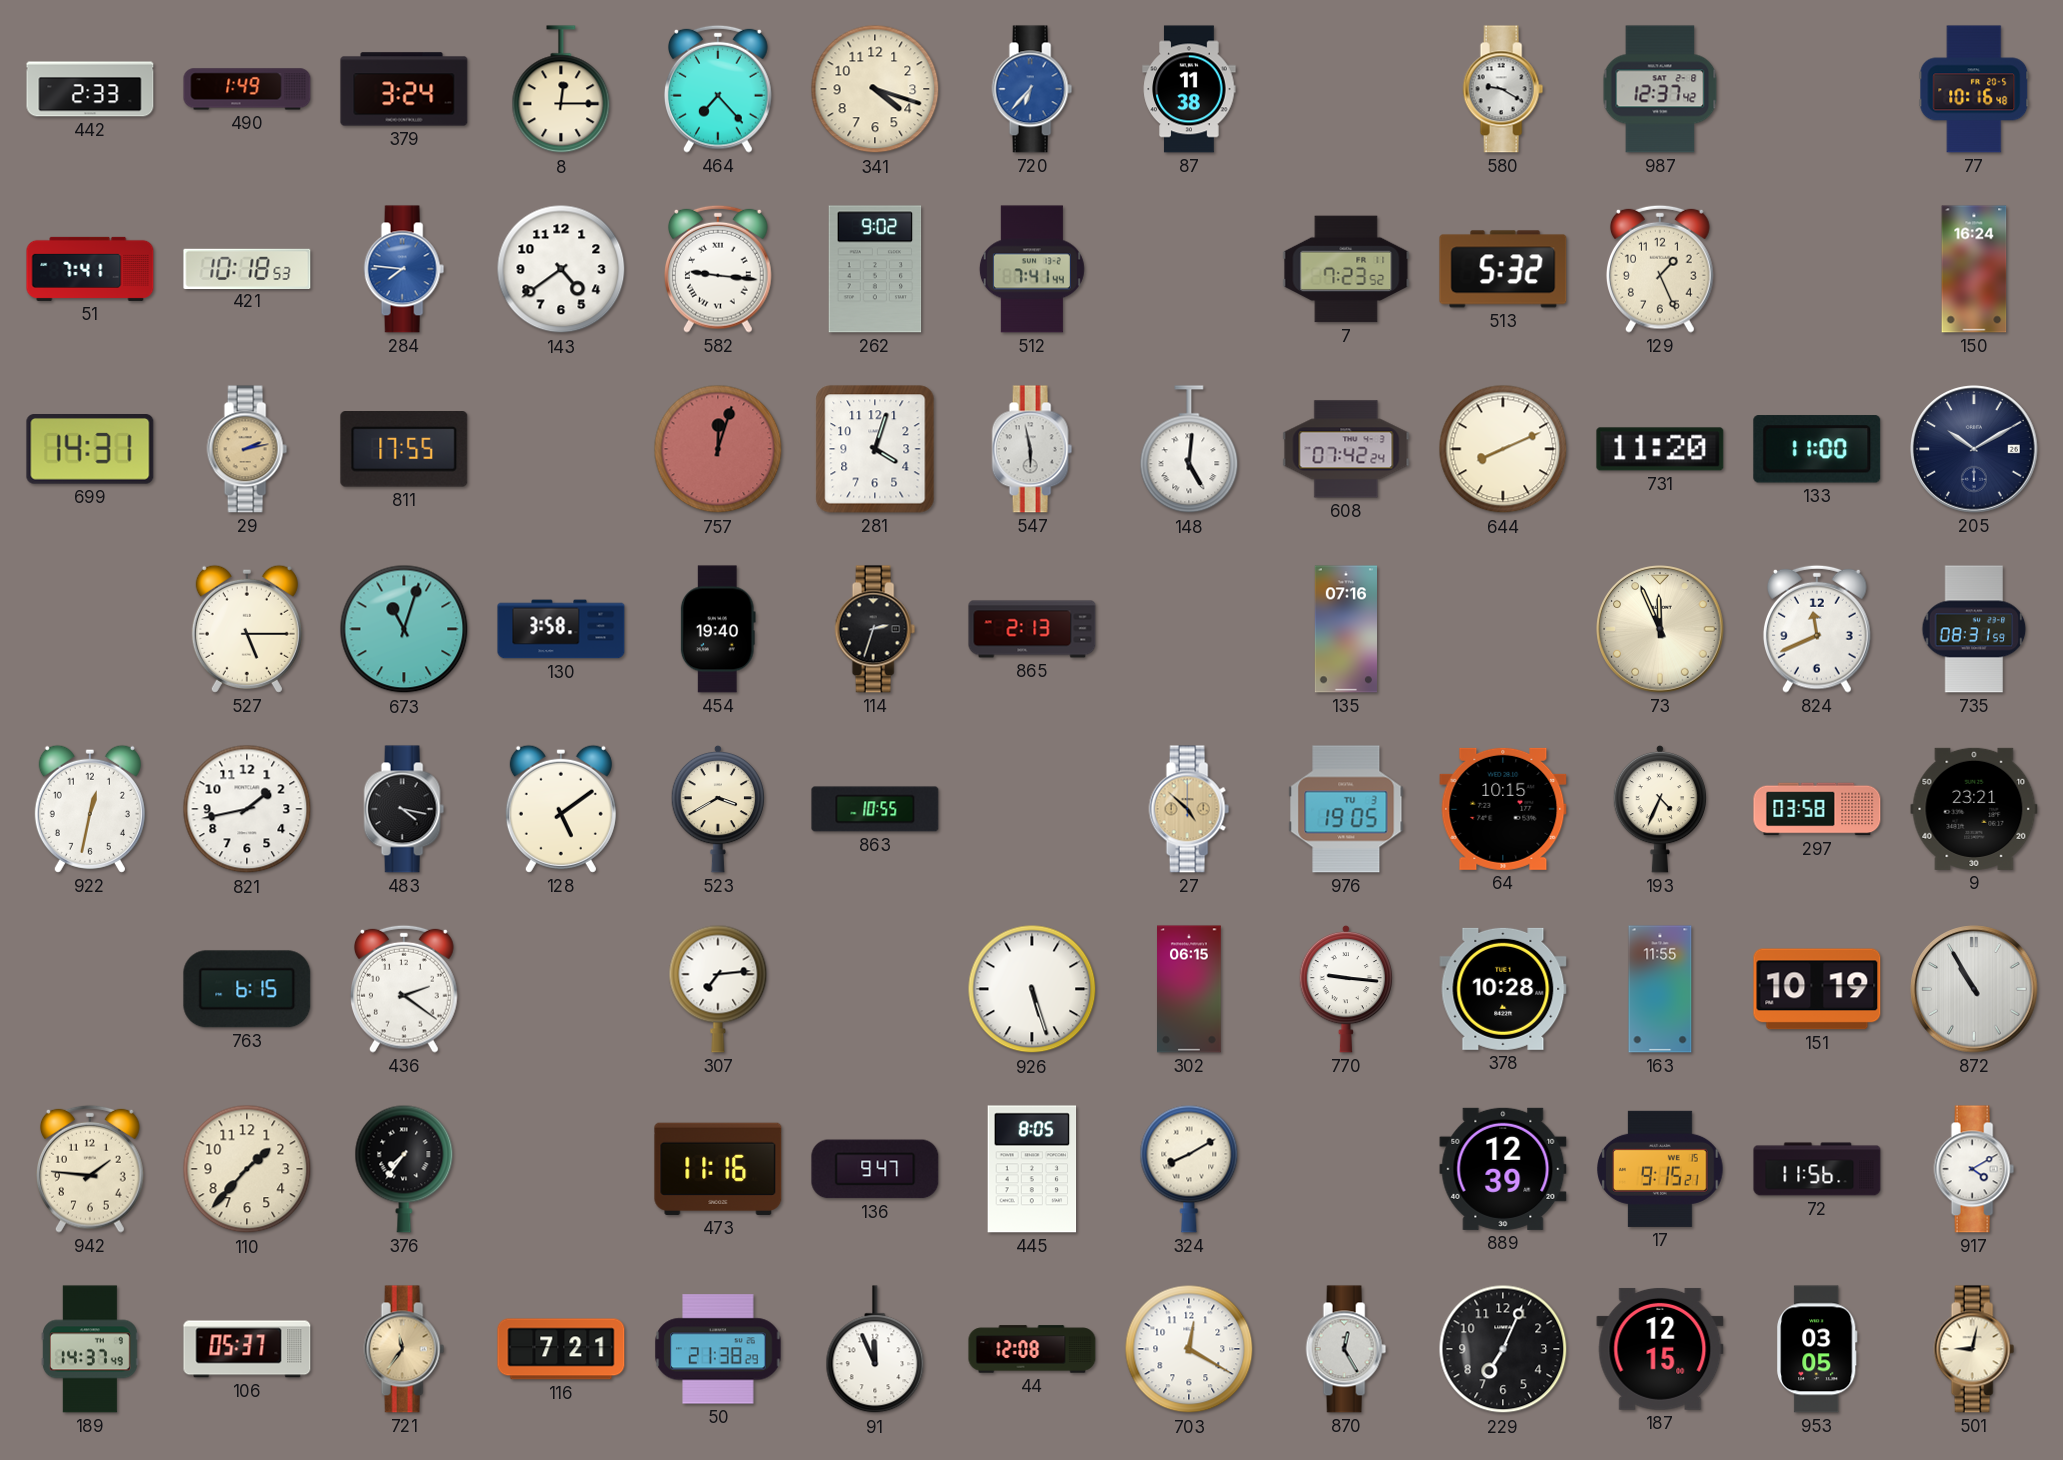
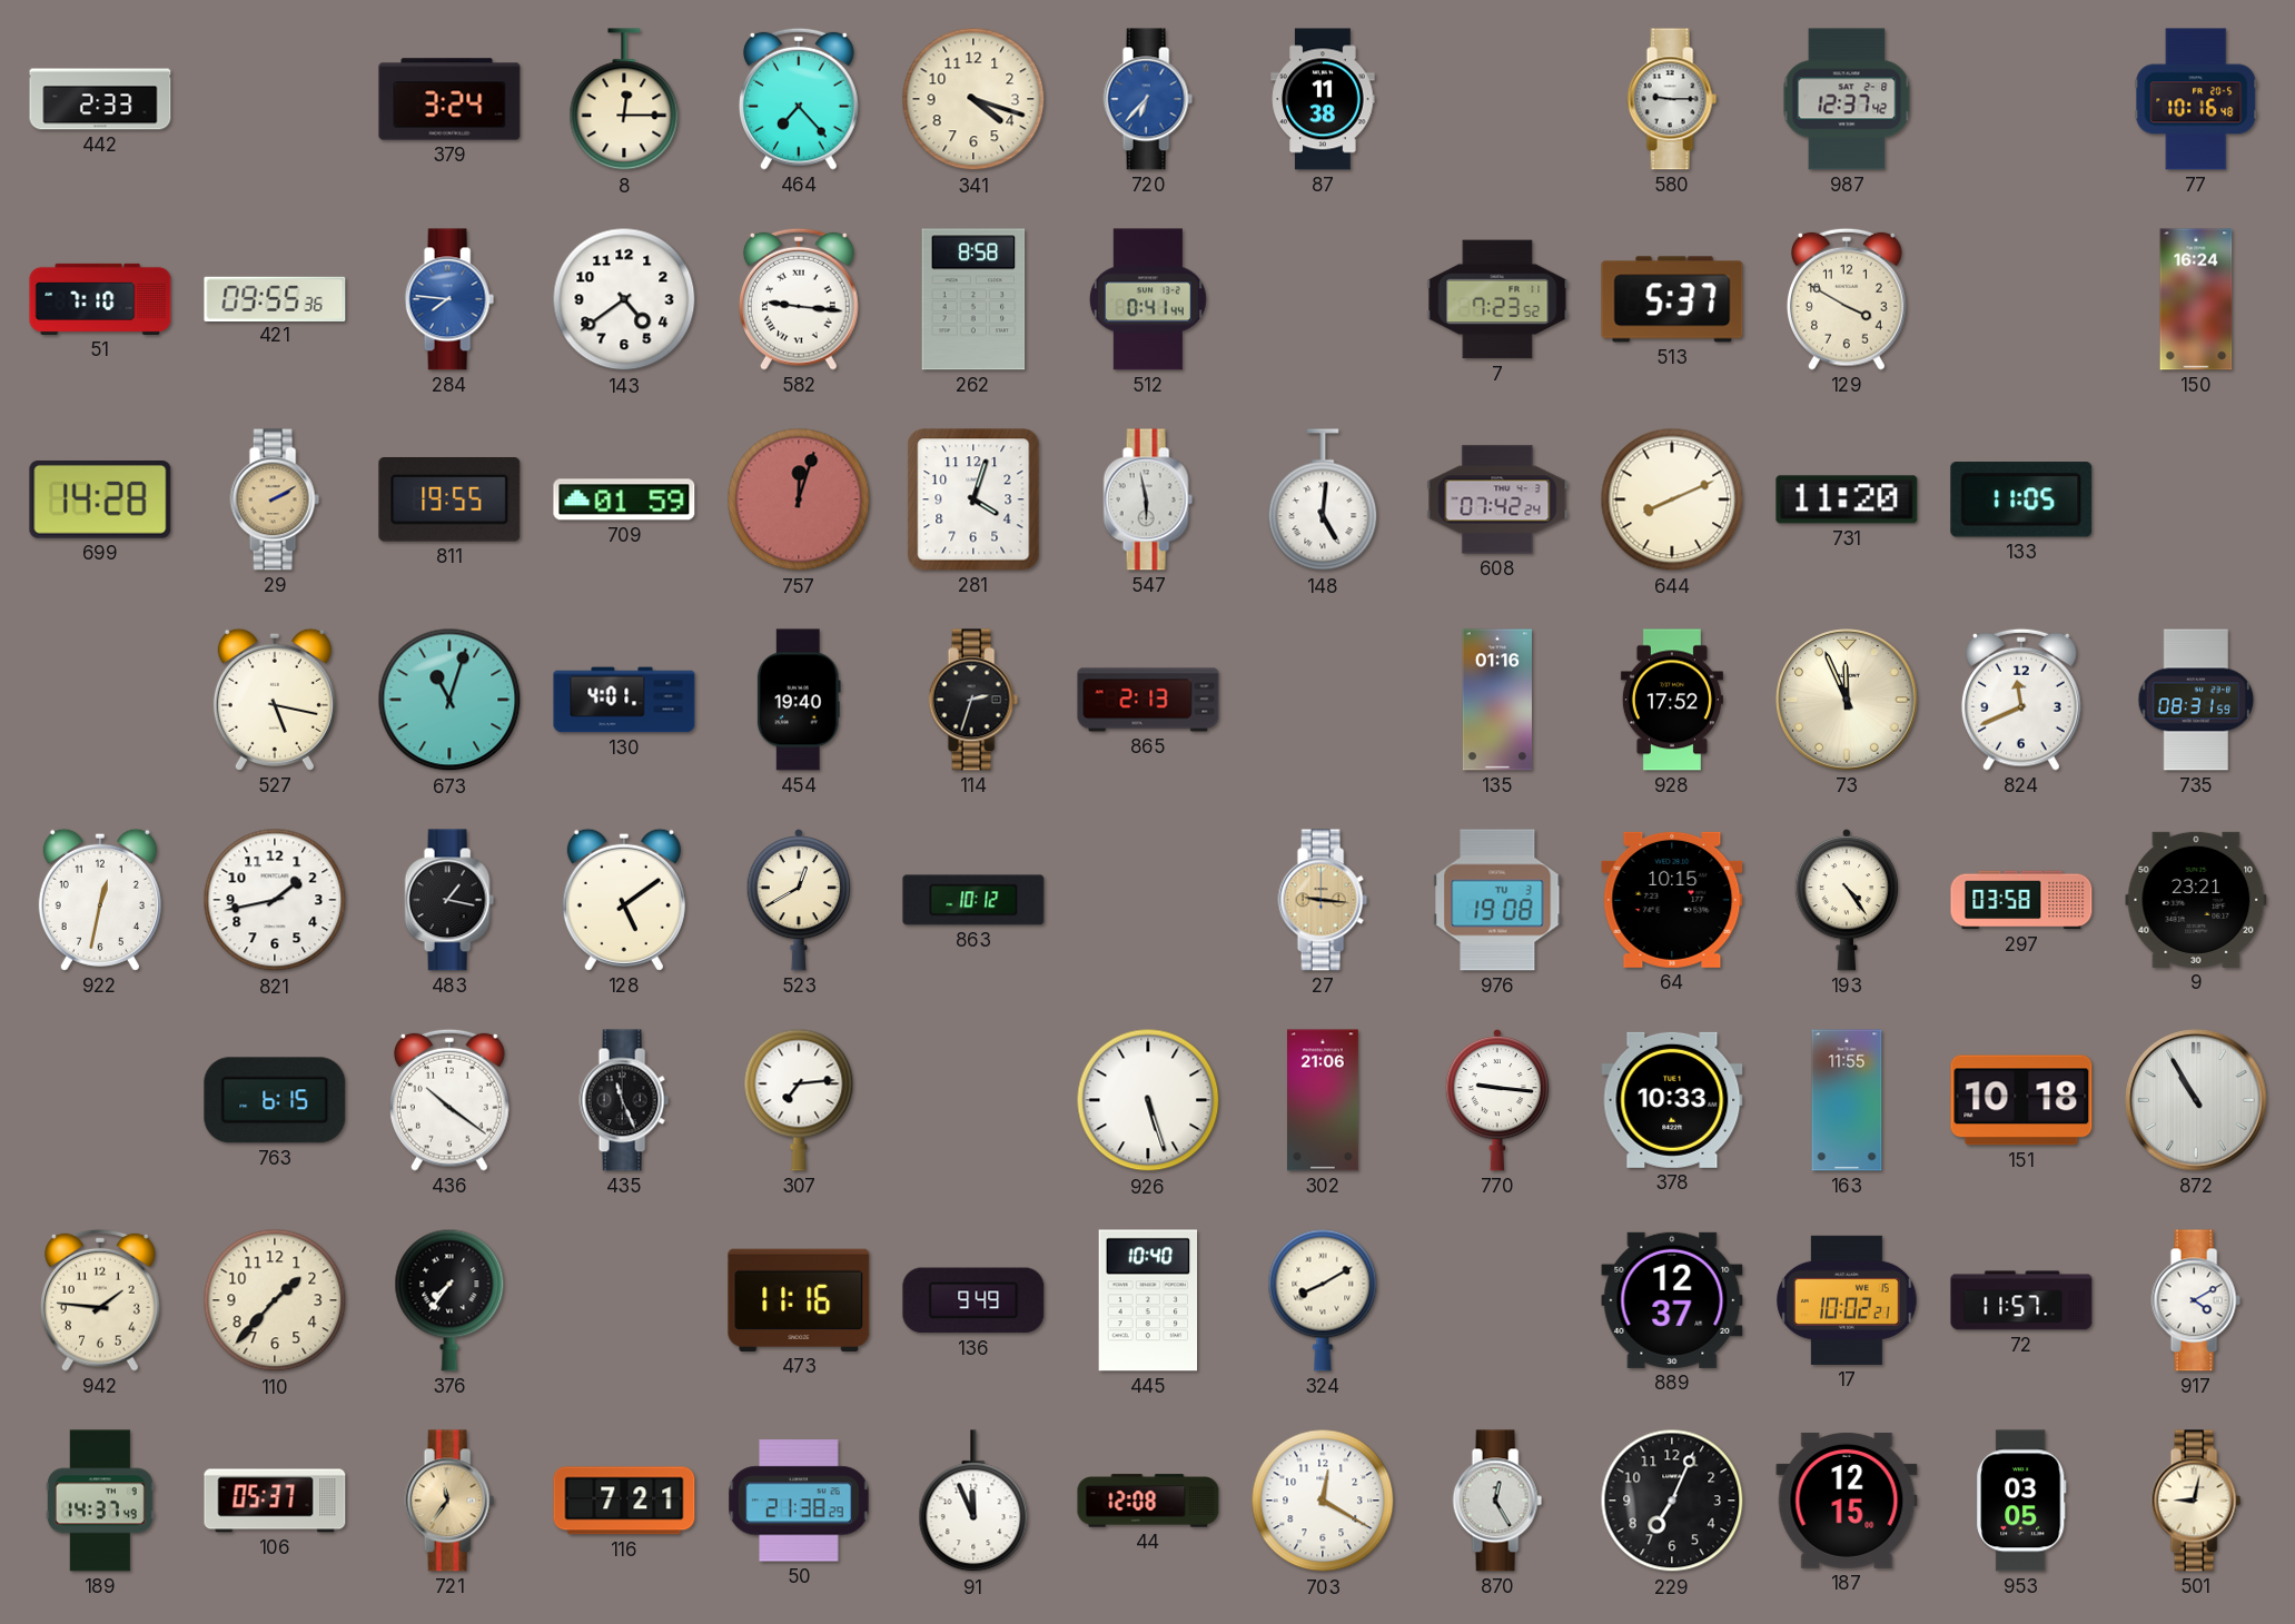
490: 1:49 -> none
580: 9:20 -> 9:15
51: 7:41 -> 7:10
421: 10:18 -> 09:55
262: 9:02 -> 8:58
512: 7:41 -> 0:41
513: 5:32 -> 5:37
129: 1:26 -> 3:50
699: 14:31 -> 14:28
29: 2:13 -> 2:10
811: 17:55 -> 19:55
709: none -> 01:59
133: 11:00 -> 11:05
205: 10:10 -> none
527: 5:15 -> 5:17
130: 3:58 -> 4:01
135: 07:16 -> 01:16
928: none -> 17:52
483: 4:17 -> 1:17
523: 3:40 -> 12:40
863: 10:55 -> 10:12
27: 4:52 -> 9:16
976: 19:05 -> 19:08
193: 4:34 -> 4:24
436: 2:21 -> 10:21
435: none -> 11:26
302: 06:15 -> 21:06
378: 10:28 -> 10:33
151: 10:19 -> 10:18
136: 9:47 -> 9:49
445: 8:05 -> 10:40
889: 12:39 -> 12:37
17: 9:15 -> 10:02
72: 11:56 -> 11:57
